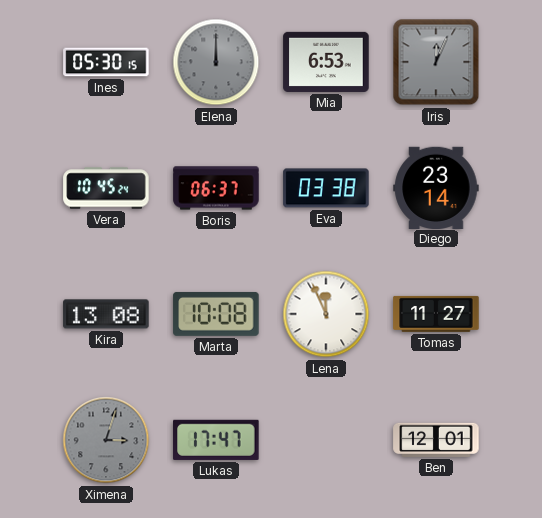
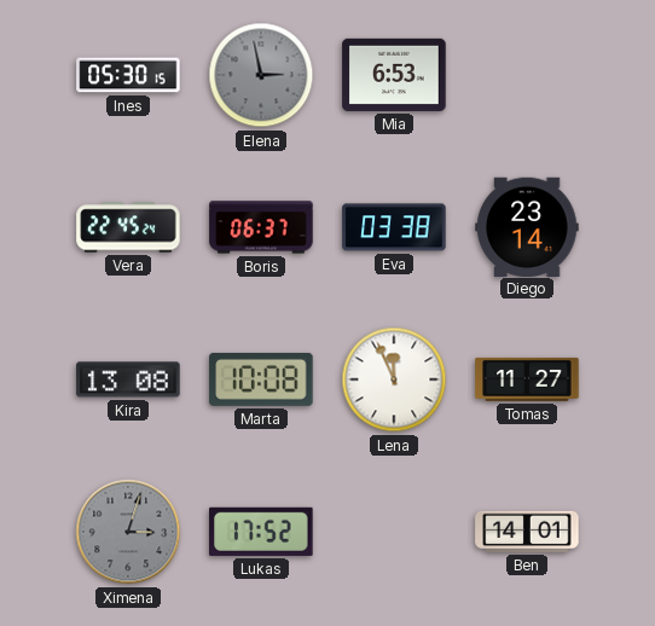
Elena: 12:00 -> 2:58
Iris: 12:04 -> none
Vera: 10:45 -> 22:45
Lukas: 17:47 -> 17:52
Ben: 12:01 -> 14:01
